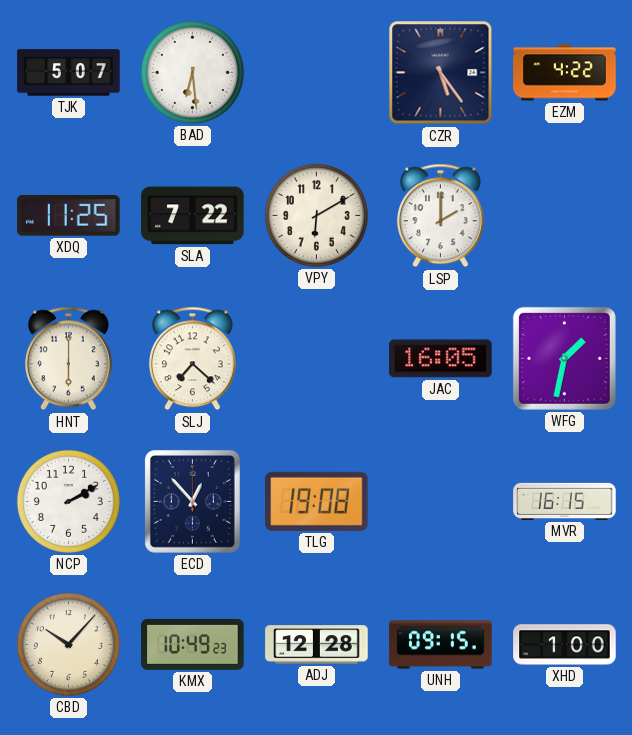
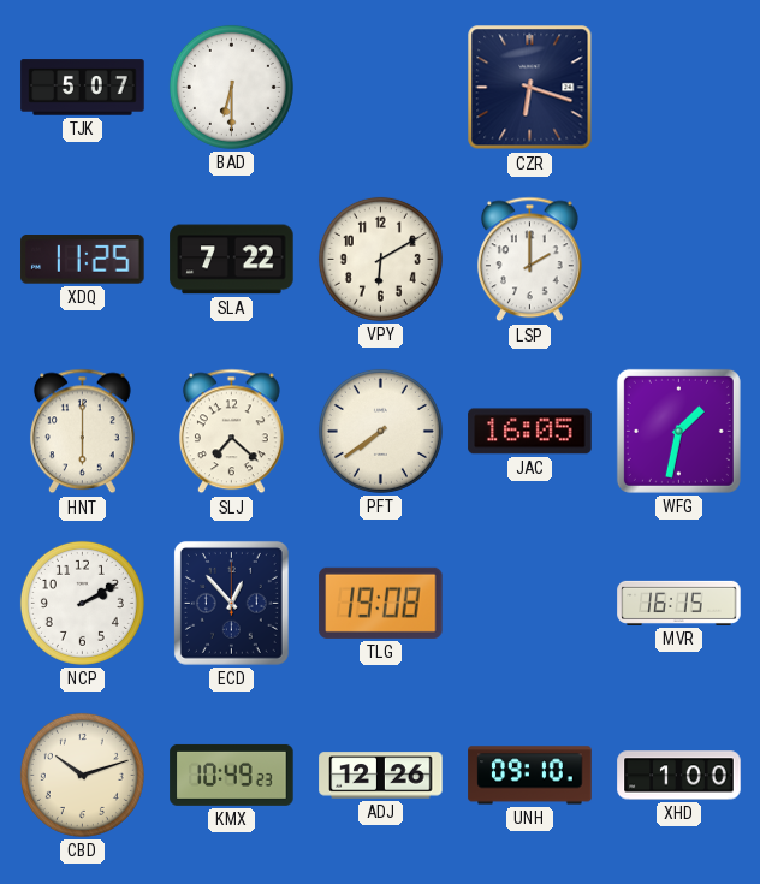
BAD: 6:29 -> 6:30
CZR: 5:24 -> 6:18
EZM: 4:22 -> none
PFT: none -> 7:39
CBD: 10:07 -> 10:12
ADJ: 12:28 -> 12:26
UNH: 09:15 -> 09:10
